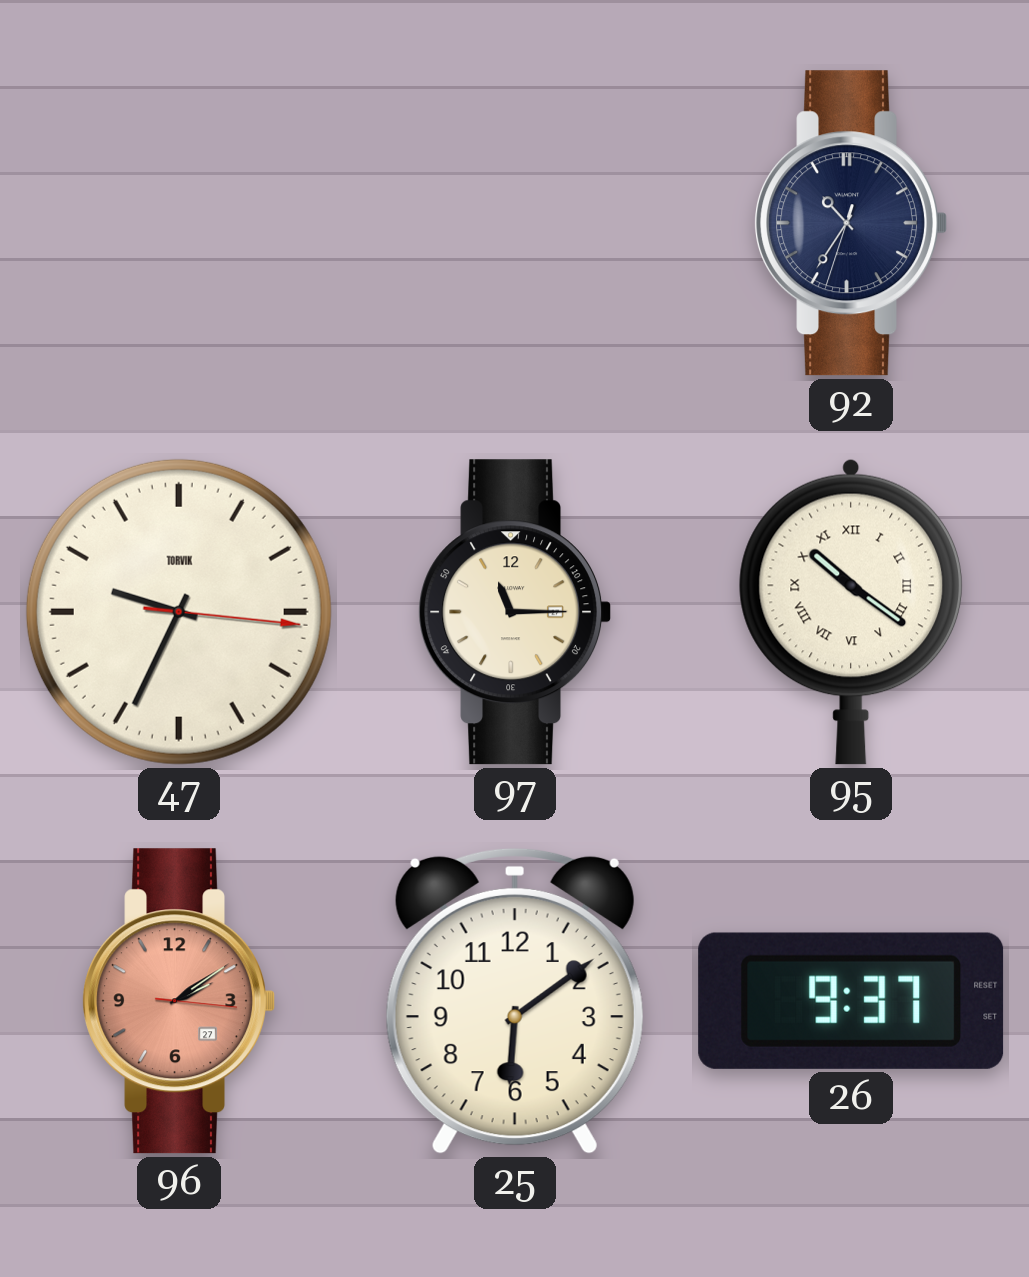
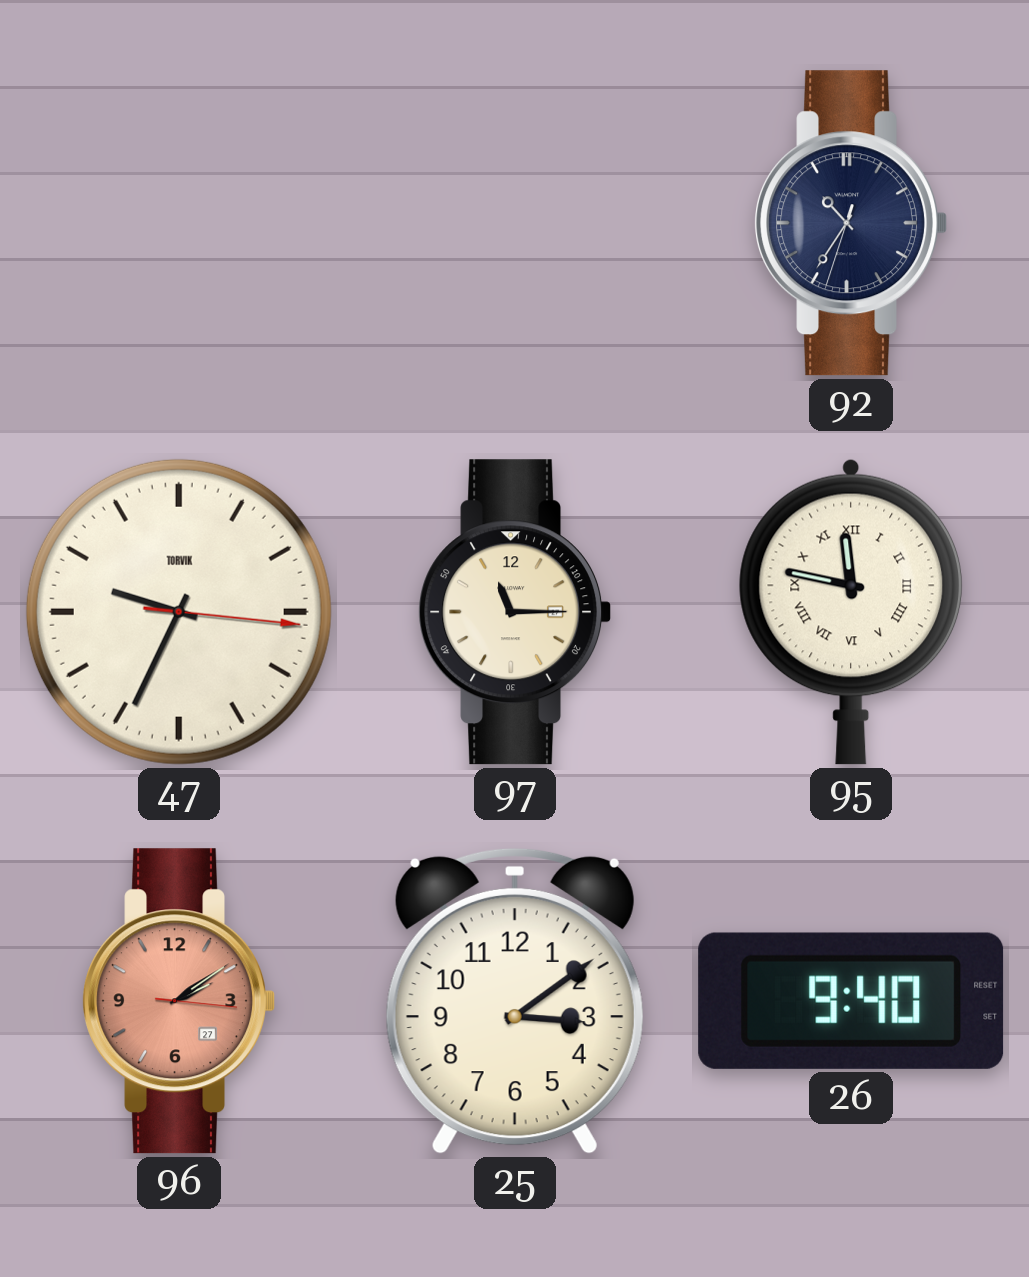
95: 10:21 -> 11:47
25: 6:09 -> 3:09
26: 9:37 -> 9:40
